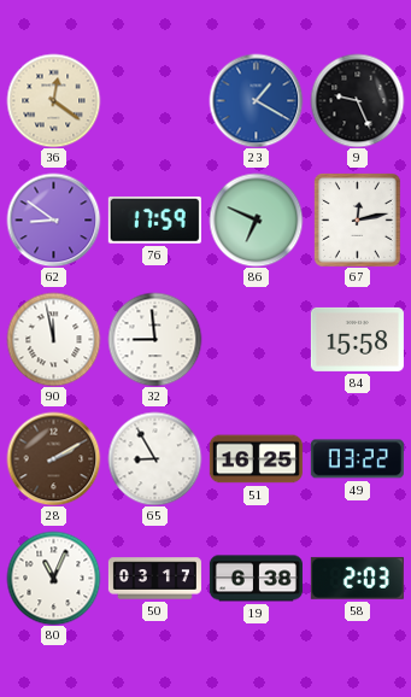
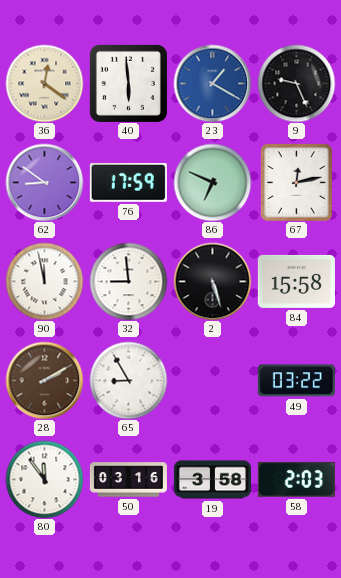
40: none -> 5:59
2: none -> 5:27
51: 16:25 -> none
80: 11:04 -> 11:54
50: 03:17 -> 03:16
19: 6:38 -> 3:58
